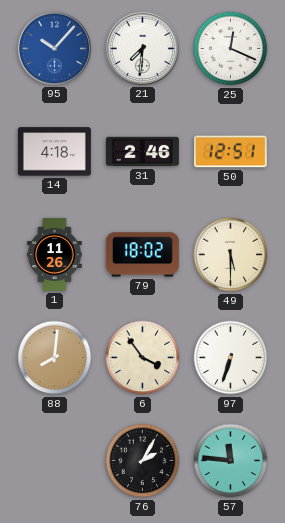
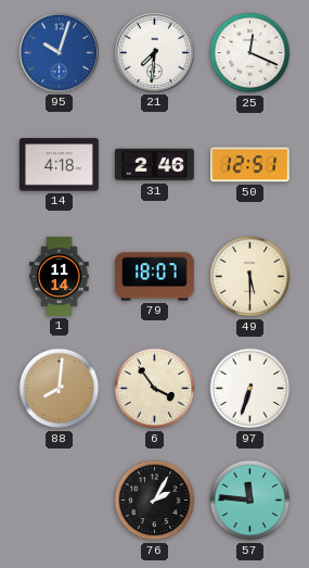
95: 10:07 -> 10:03
1: 11:26 -> 11:14
79: 18:02 -> 18:07
